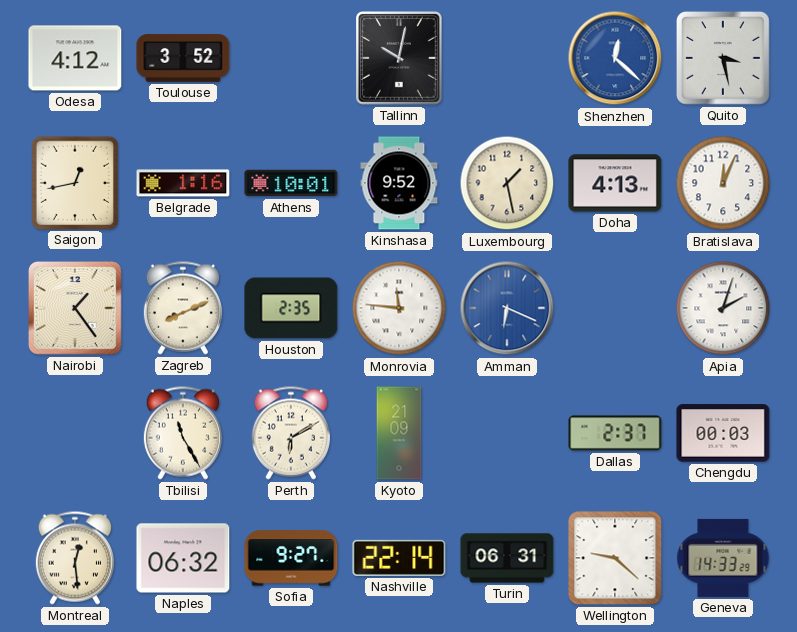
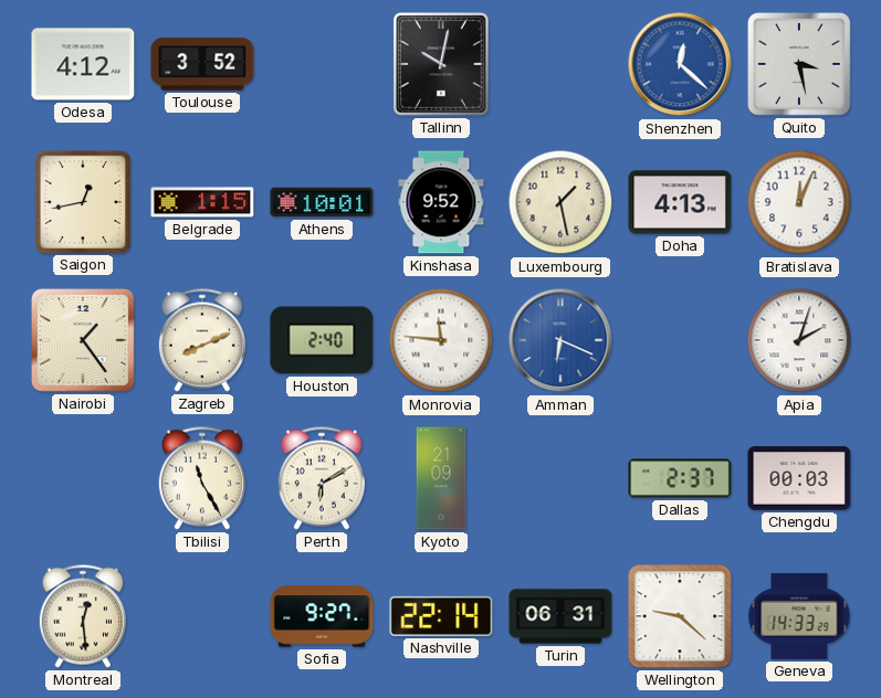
Belgrade: 1:16 -> 1:15
Houston: 2:35 -> 2:40
Naples: 06:32 -> none
